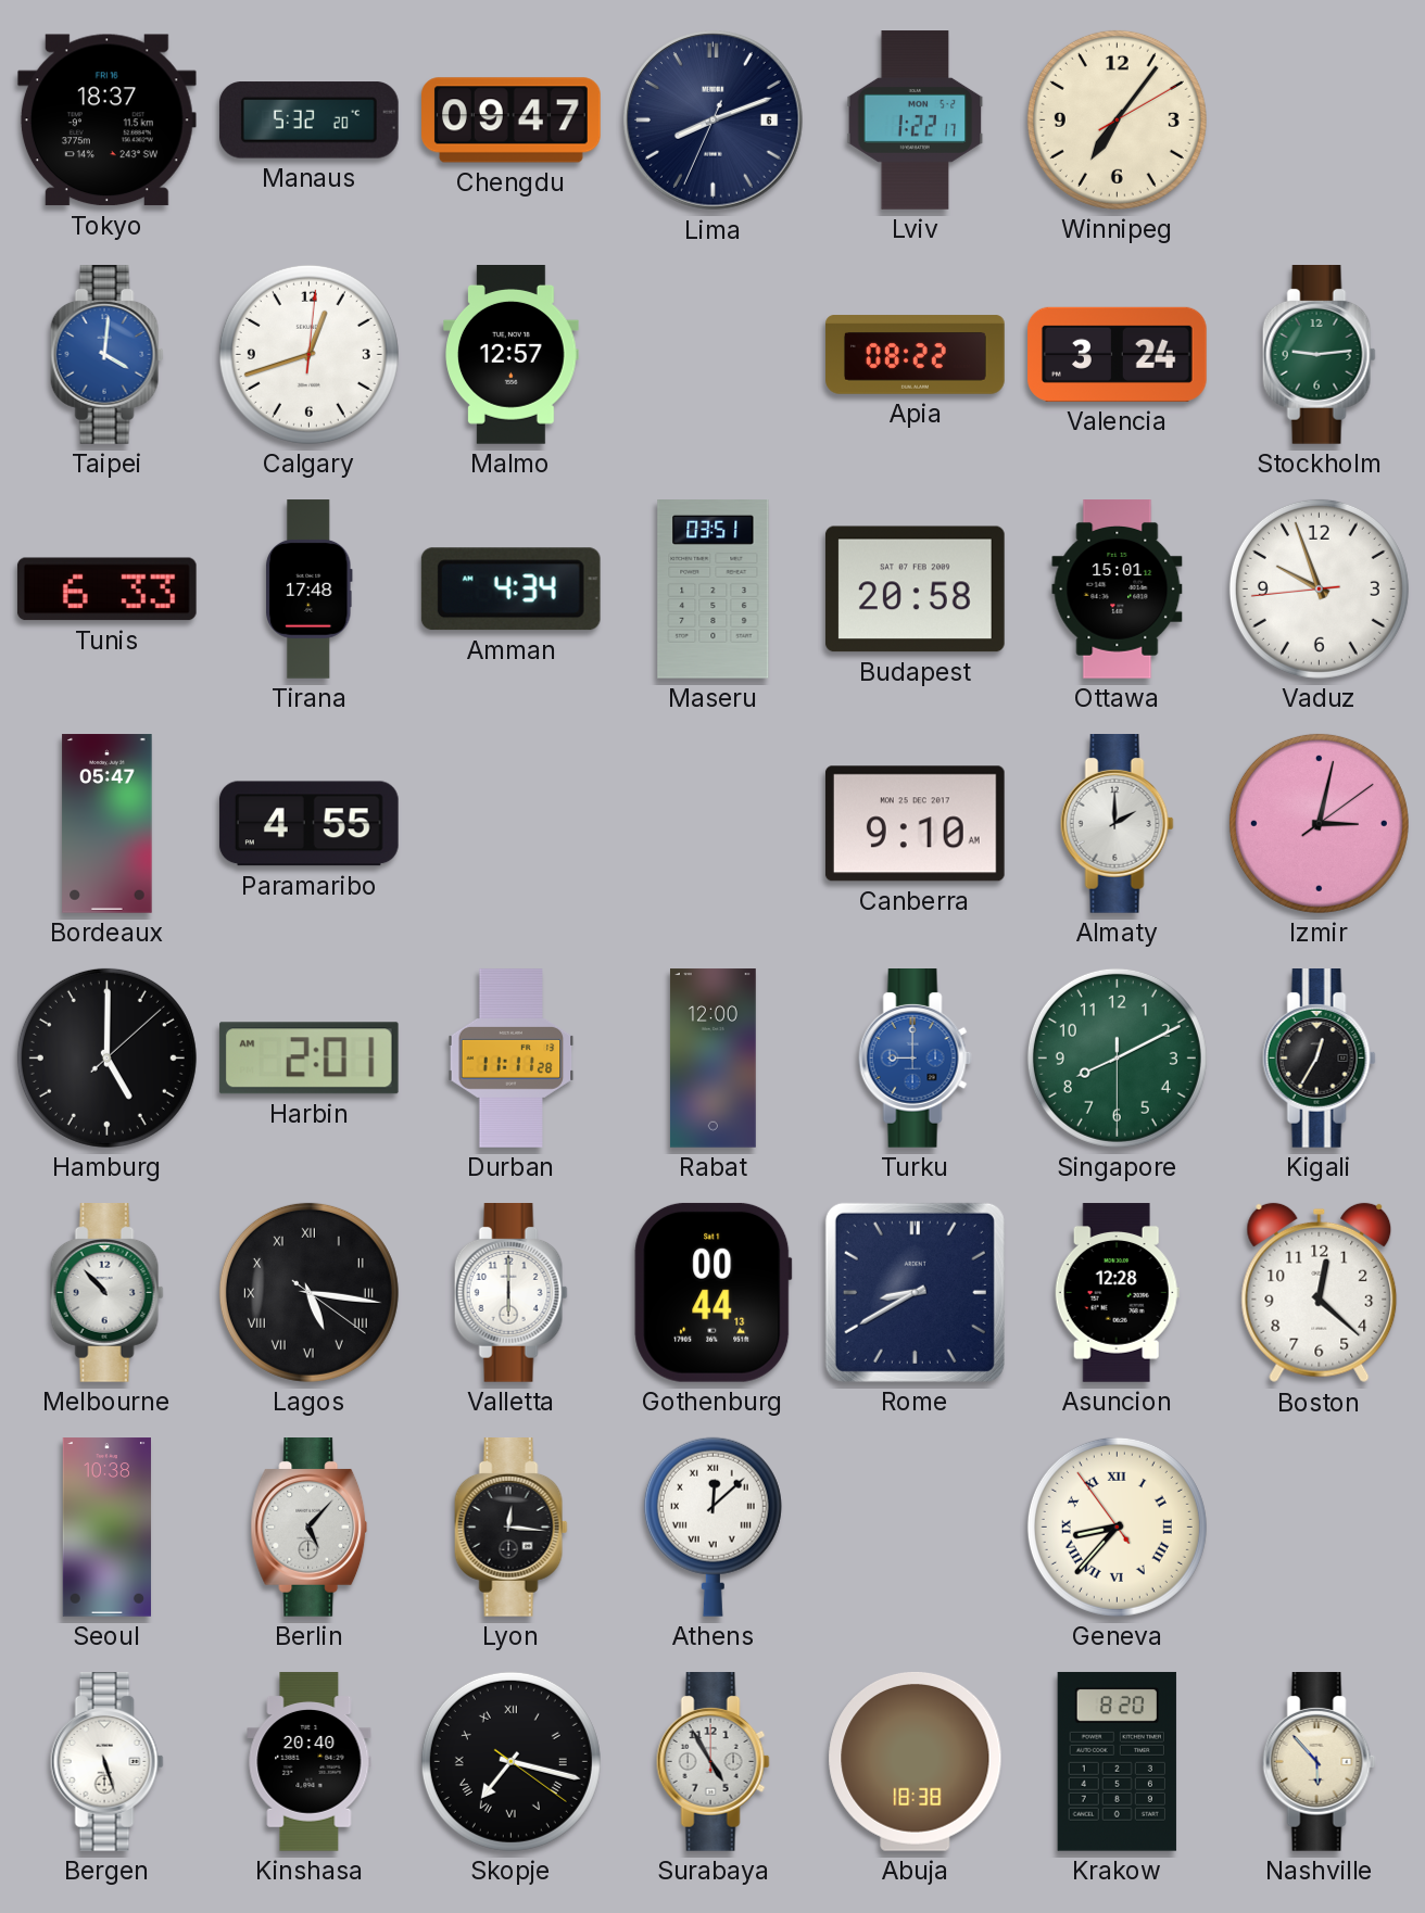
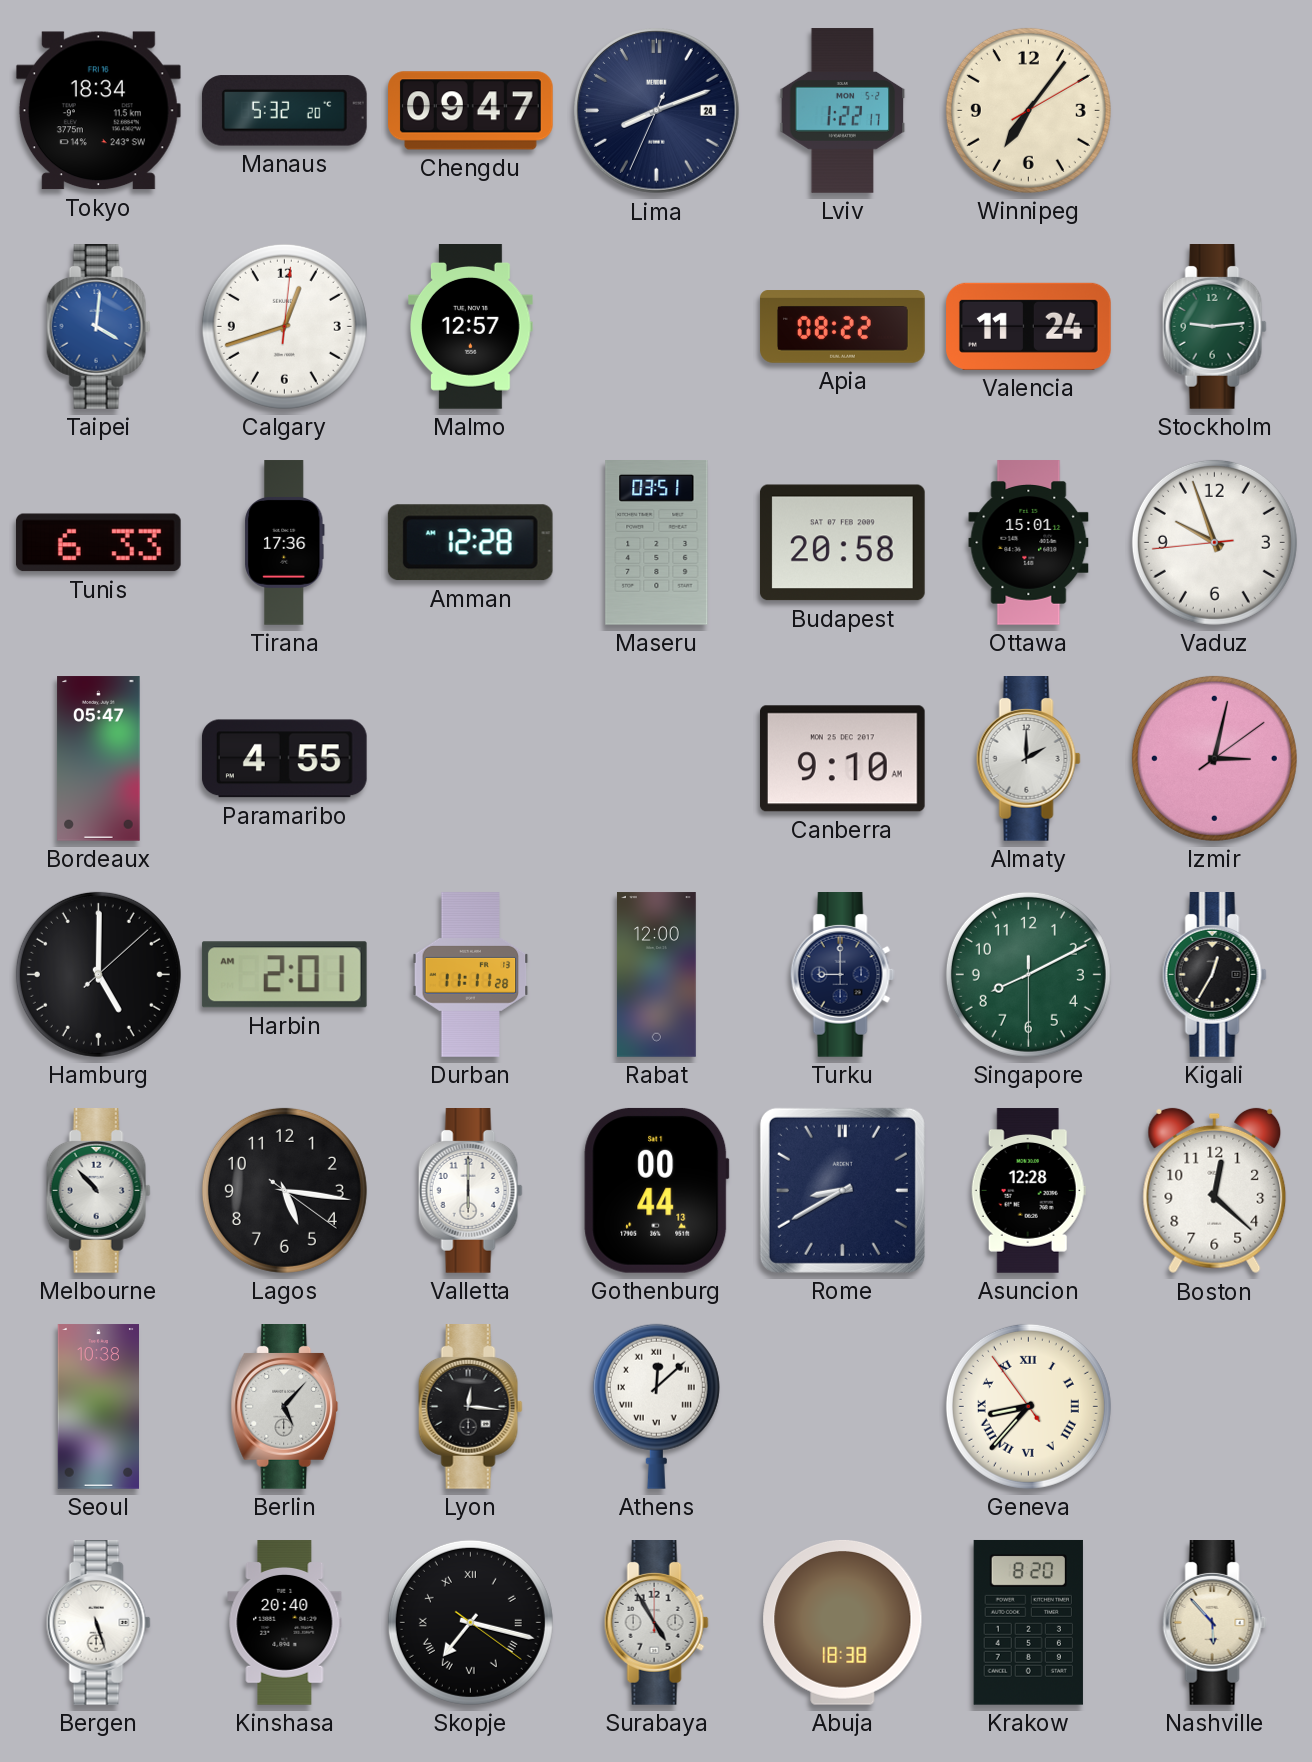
Tokyo: 18:37 -> 18:34
Lima date: 6 -> 24
Valencia: 3:24 -> 11:24
Tirana: 17:48 -> 17:36
Amman: 4:34 -> 12:28
Turku dial: blue -> navy
Lagos numerals: Roman -> Arabic
